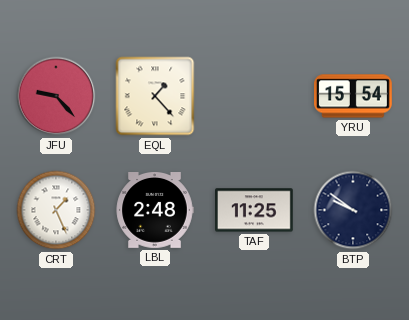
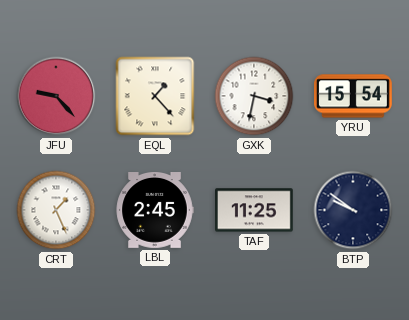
GXK: none -> 3:32
LBL: 2:48 -> 2:45
